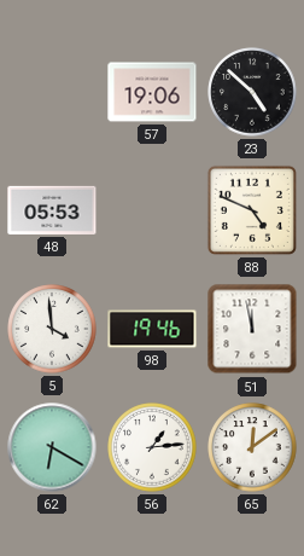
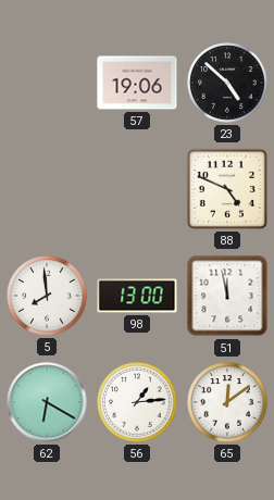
48: 05:53 -> none
5: 3:59 -> 7:59
98: 19:46 -> 13:00
